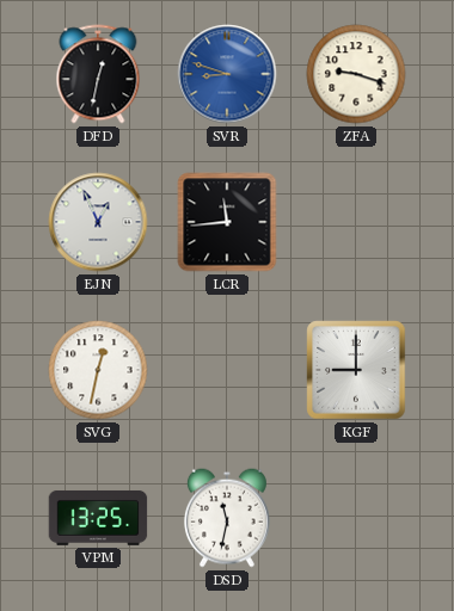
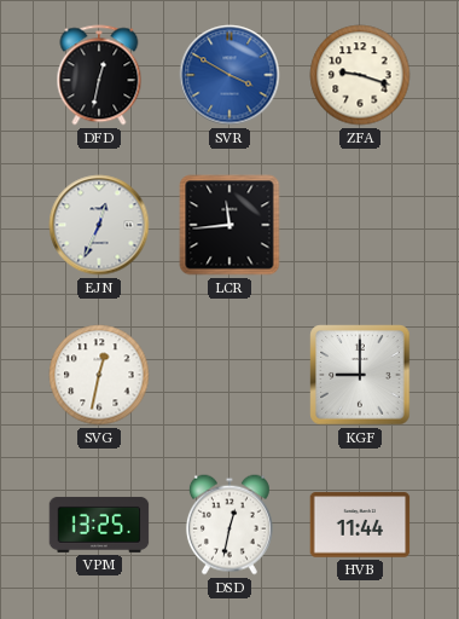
SVR: 8:48 -> 3:50
EJN: 12:56 -> 12:34
DSD: 11:32 -> 12:32
HVB: none -> 11:44
